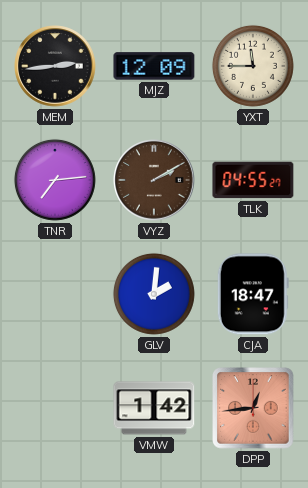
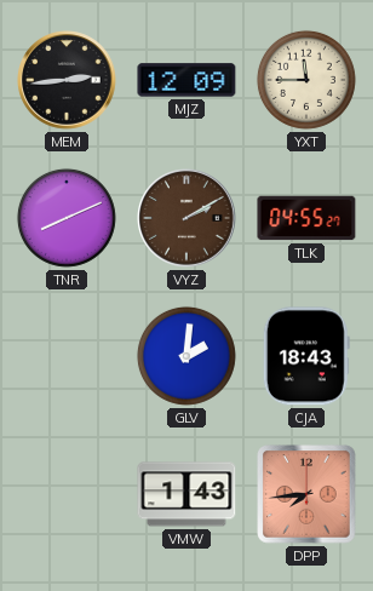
TNR: 7:14 -> 8:11
CJA: 18:47 -> 18:43
VMW: 1:42 -> 1:43
DPP: 12:44 -> 7:44
